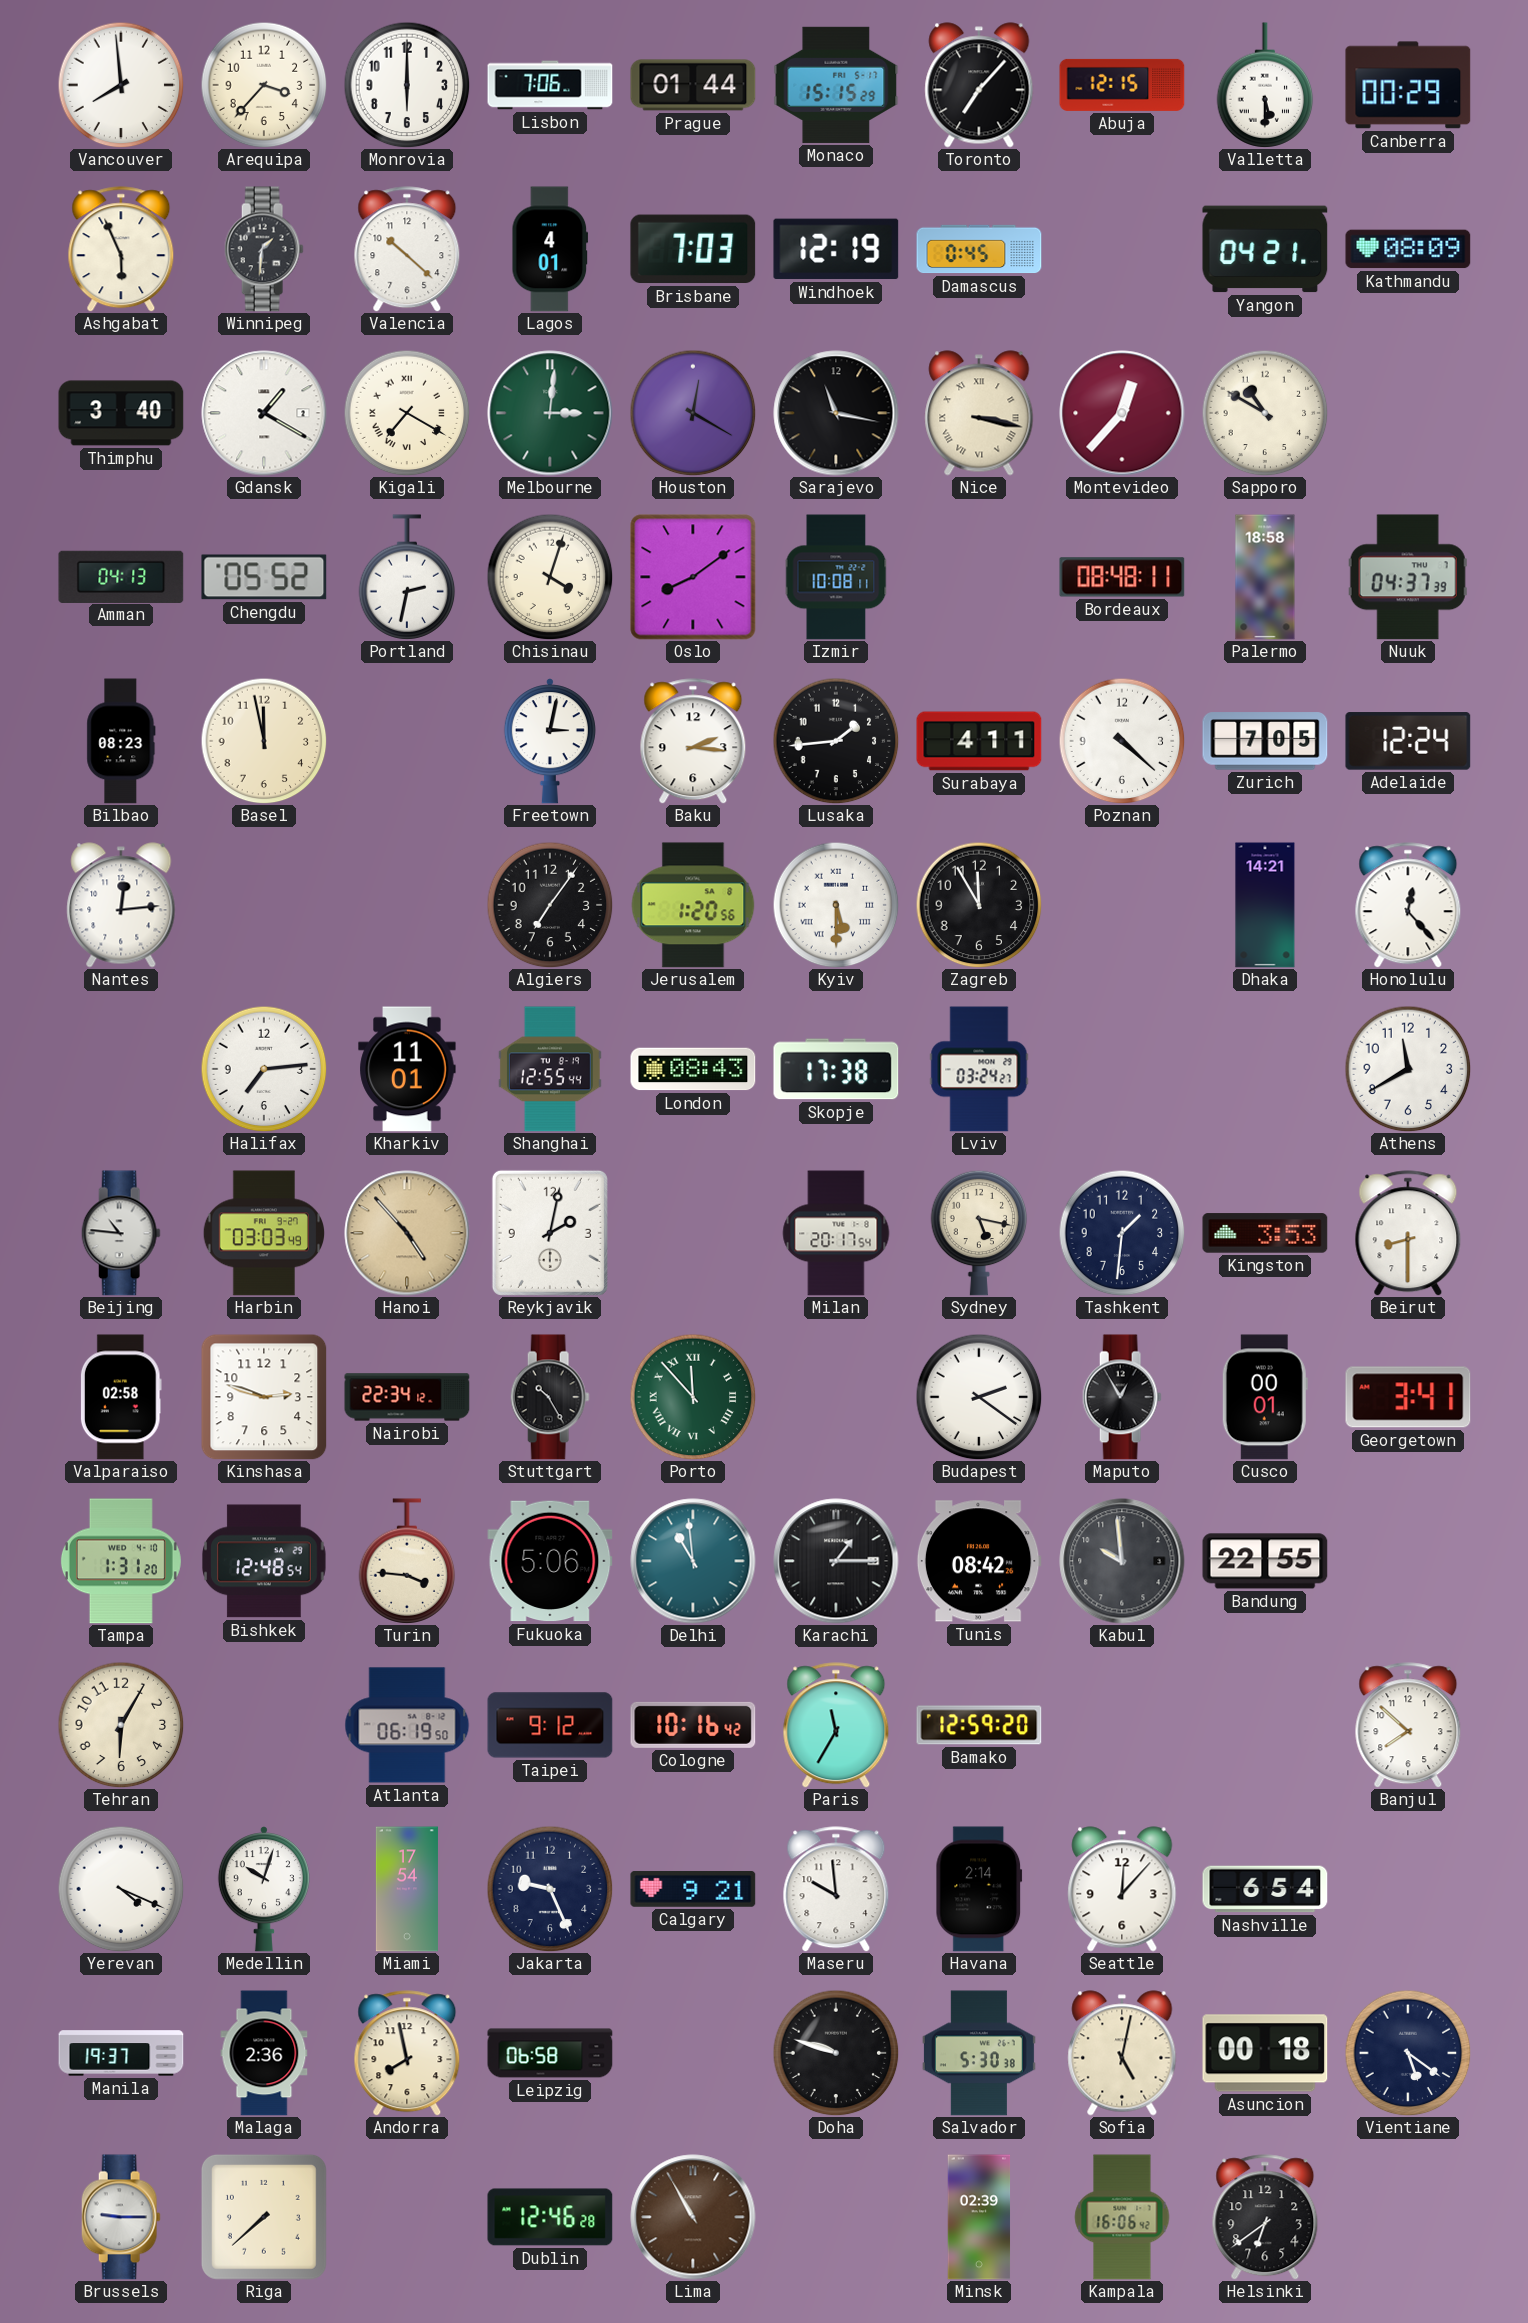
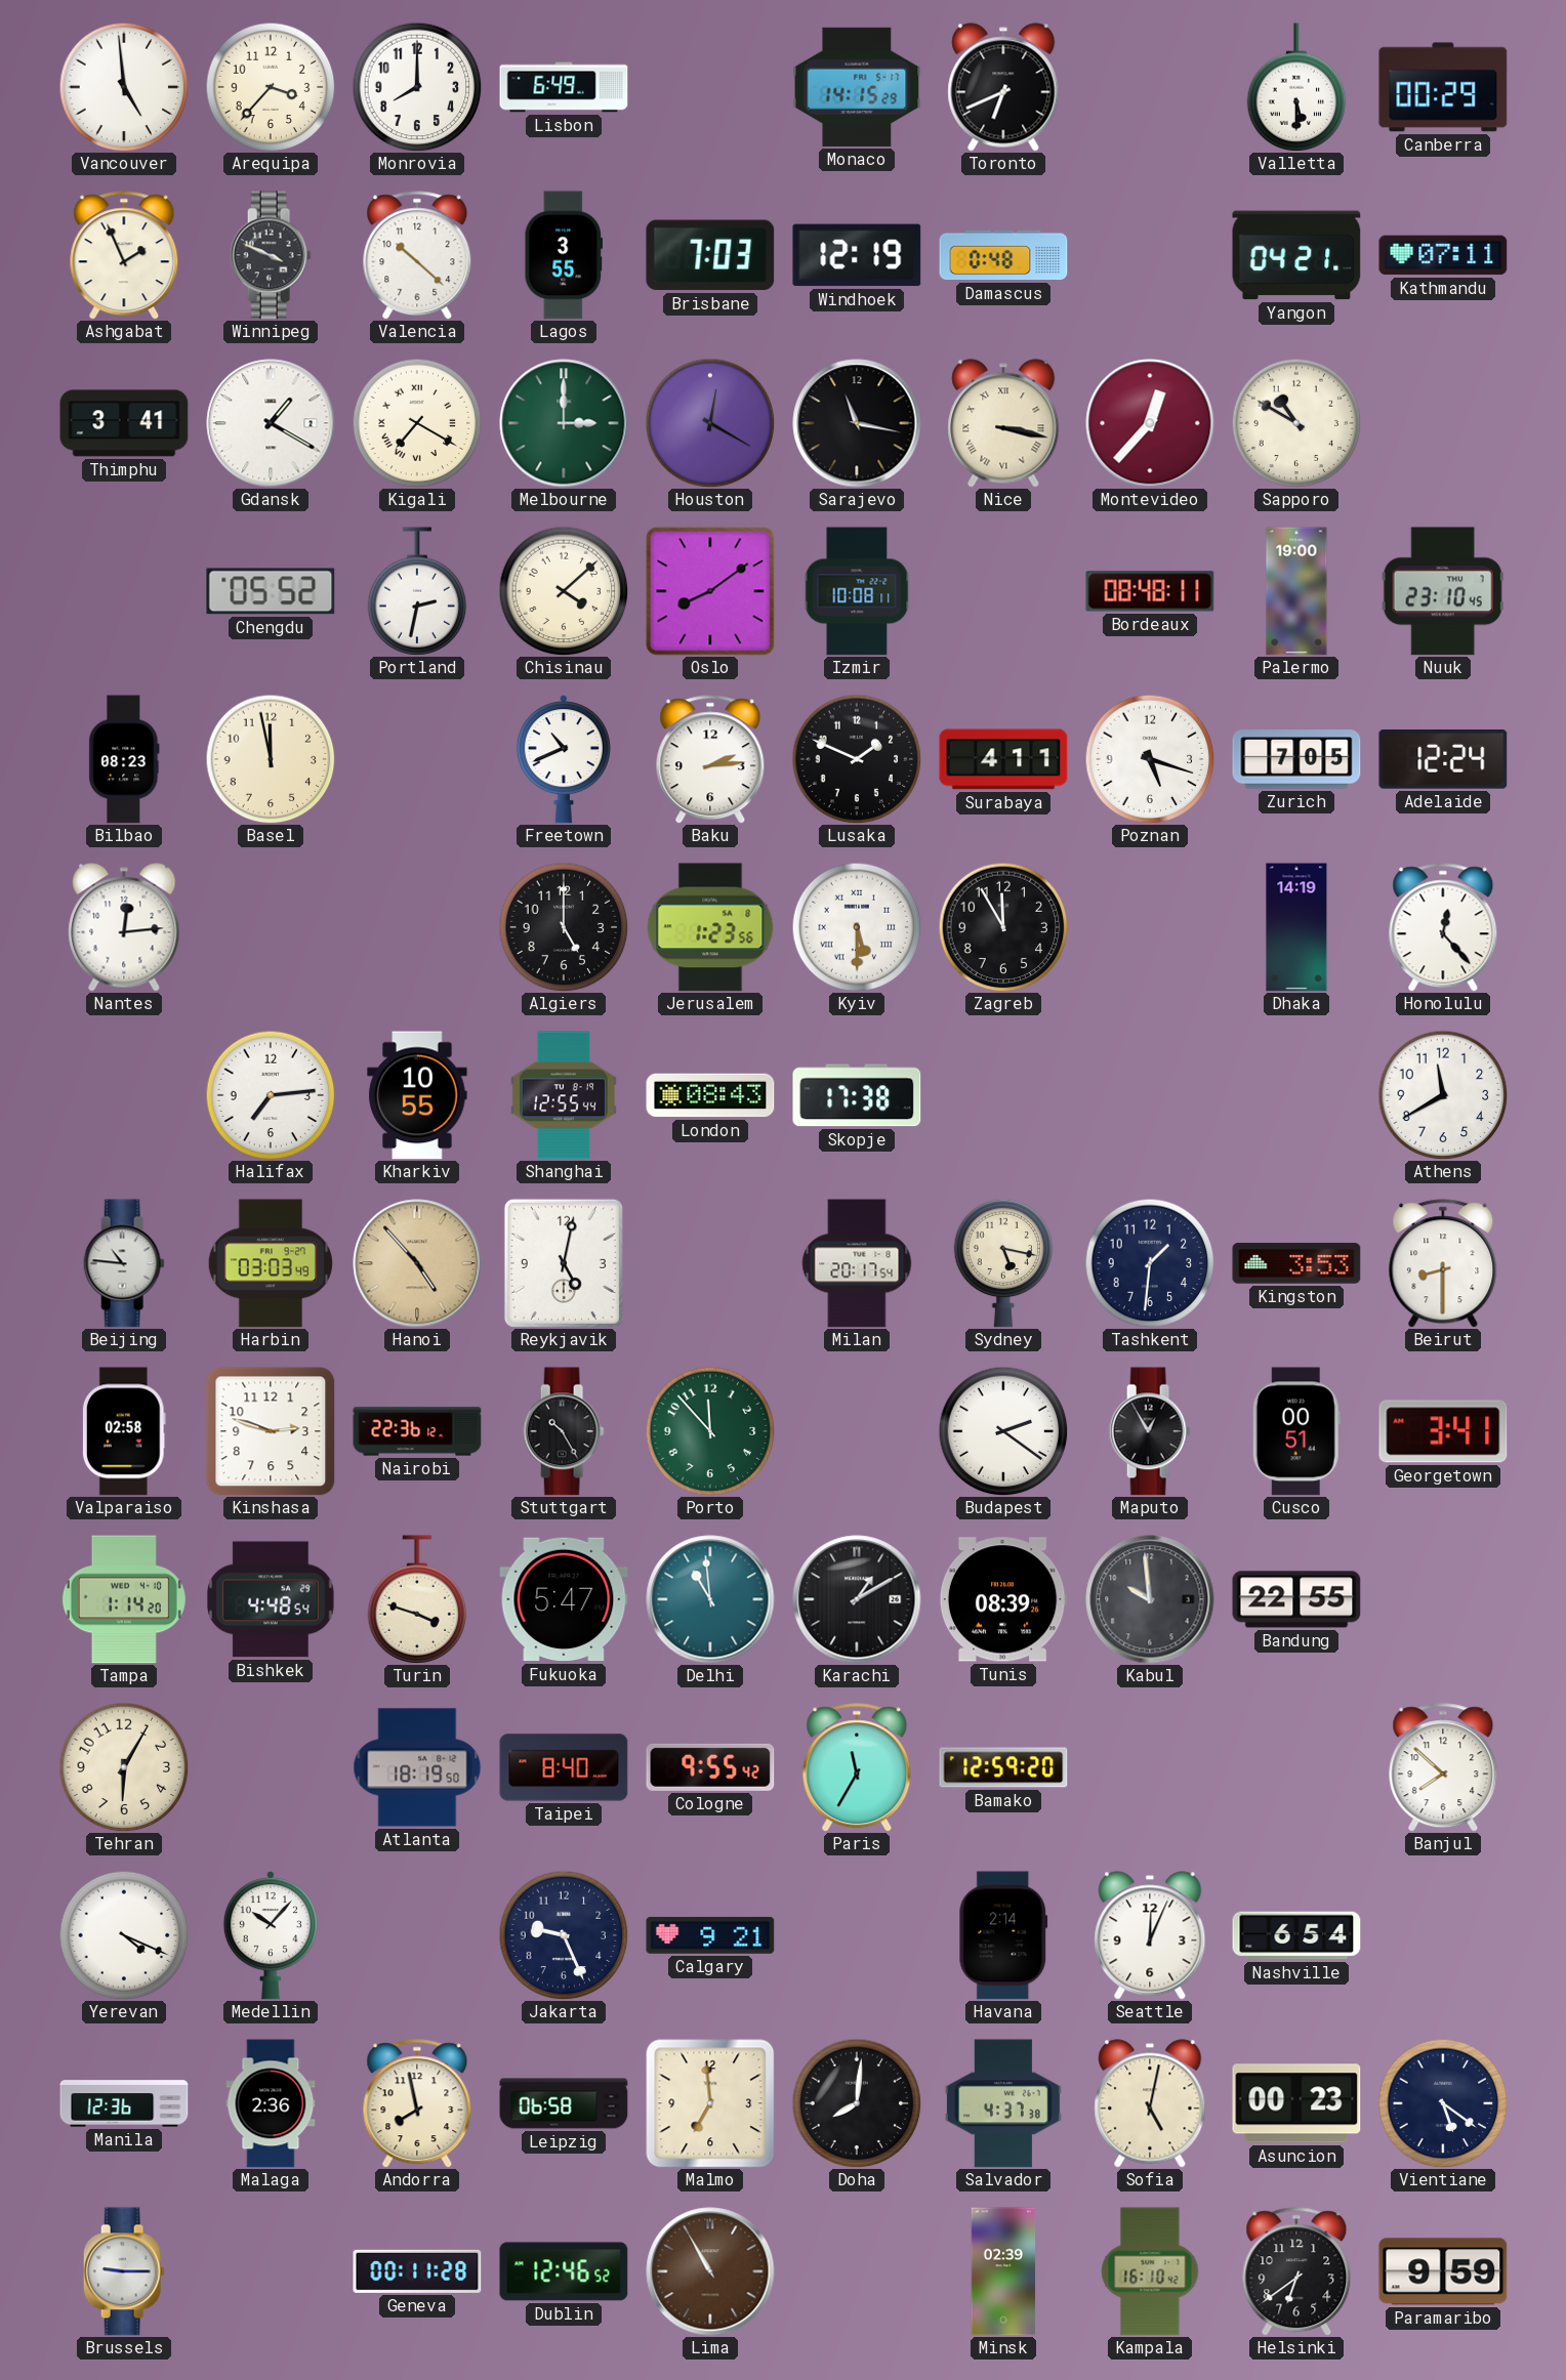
Vancouver: 7:59 -> 4:59
Monrovia: 6:00 -> 8:00
Lisbon: 7:06 -> 6:49
Prague: 01:44 -> none
Monaco: 15:15 -> 14:15
Toronto: 7:07 -> 6:41
Abuja: 12:15 -> none
Ashgabat: 5:56 -> 1:56
Winnipeg: 1:31 -> 3:49
Lagos: 4:01 -> 3:55
Damascus: 0:45 -> 0:48
Kathmandu: 08:09 -> 07:11
Thimphu: 3:40 -> 3:41
Melbourne: 3:01 -> 3:00
Amman: 04:13 -> none
Chisinau: 4:03 -> 4:08
Palermo: 18:58 -> 19:00
Nuuk: 04:37 -> 23:10
Freetown: 3:02 -> 10:41
Baku: 2:16 -> 2:14
Lusaka: 1:44 -> 1:49
Poznan: 4:22 -> 5:18
Algiers: 7:06 -> 5:00
Jerusalem: 1:20 -> 1:23
Dhaka: 14:21 -> 14:19
Kharkiv: 11:01 -> 10:55
Lviv: 03:24 -> none
Reykjavik: 2:02 -> 5:02
Nairobi: 22:34 -> 22:36
Porto numerals: Roman -> Arabic
Cusco: 00:01 -> 00:51
Tampa: 1:31 -> 1:14
Bishkek: 12:48 -> 4:48
Turin: 3:46 -> 3:48
Fukuoka: 5:06 -> 5:47
Karachi: 1:15 -> 1:10
Tunis: 08:42 -> 08:39
Atlanta: 06:19 -> 18:19
Taipei: 9:12 -> 8:40
Cologne: 10:16 -> 9:55
Medellin: 10:03 -> 10:07
Miami: 17:54 -> none
Maseru: 9:59 -> none
Seattle: 12:07 -> 12:04
Manila: 19:37 -> 12:36
Malmo: none -> 6:59
Doha: 9:48 -> 8:01
Salvador: 5:30 -> 4:37
Asuncion: 00:18 -> 00:23
Riga: 7:38 -> none
Geneva: none -> 00:11
Dublin: 12:46:28 -> 12:46:52
Kampala: 16:06 -> 16:10
Paramaribo: none -> 9:59
